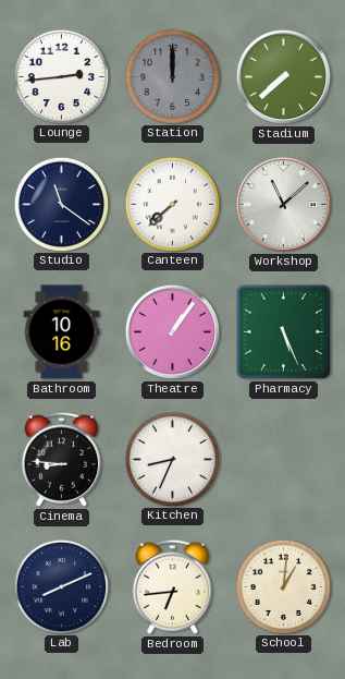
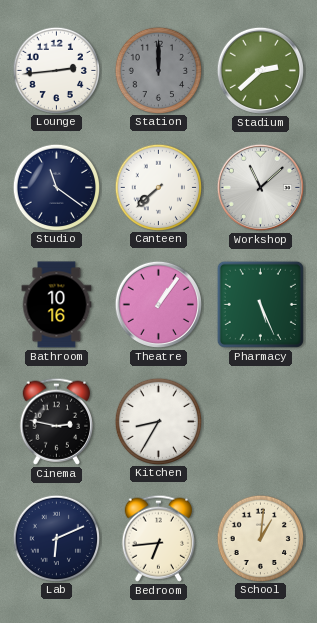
Stadium: 7:38 -> 2:38
Cinema: 8:46 -> 2:47
Kitchen: 8:34 -> 8:35
Lab: 8:11 -> 6:11
